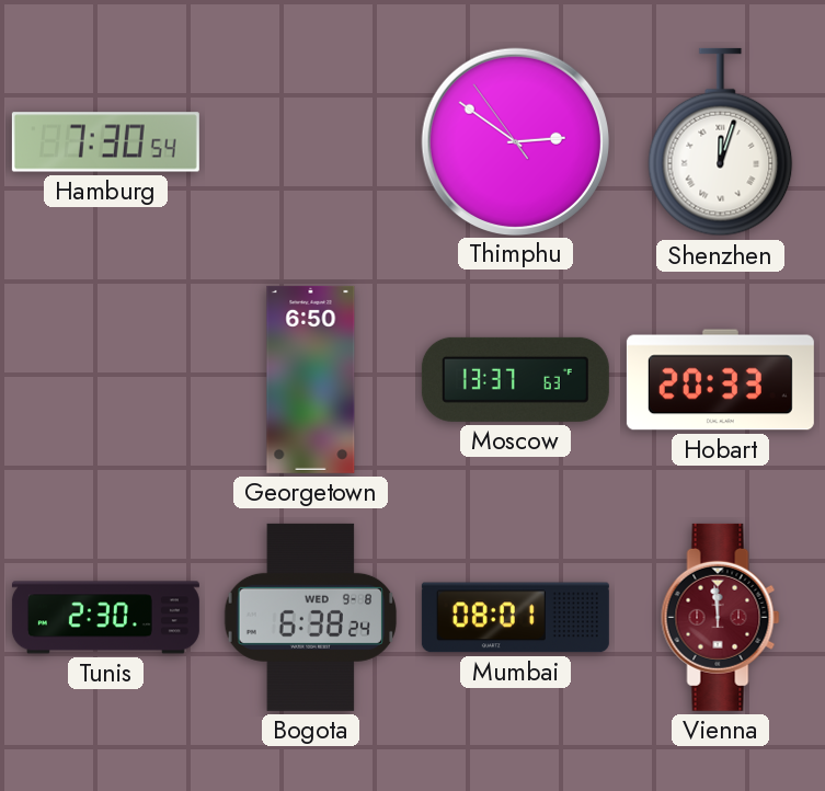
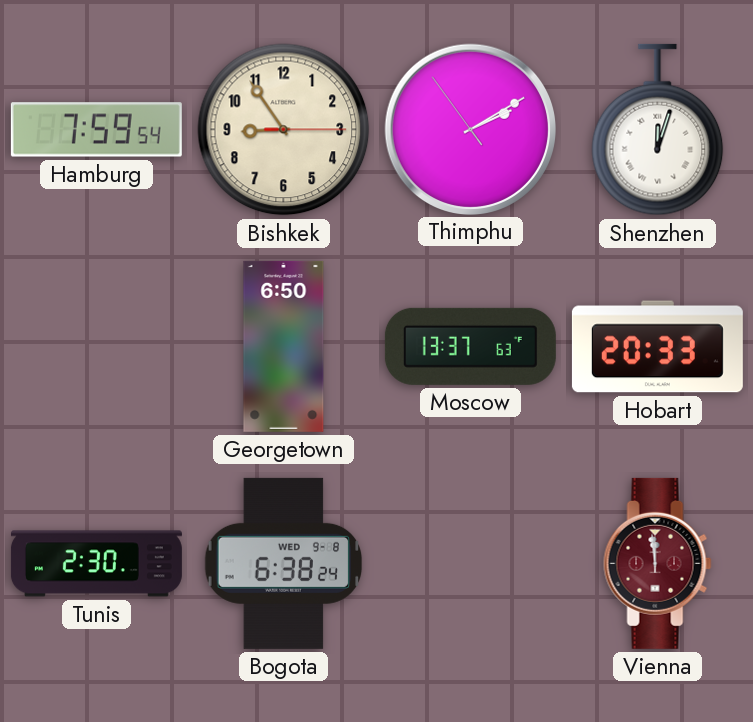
Hamburg: 7:30 -> 7:59
Bishkek: none -> 8:54
Thimphu: 2:50 -> 2:09
Mumbai: 08:01 -> none
